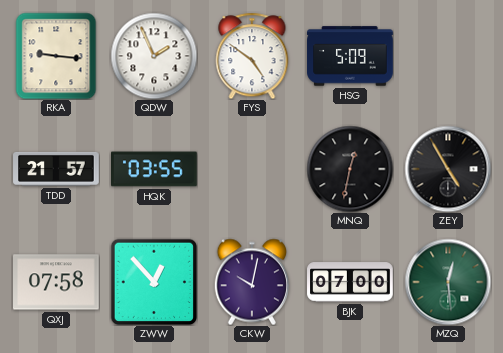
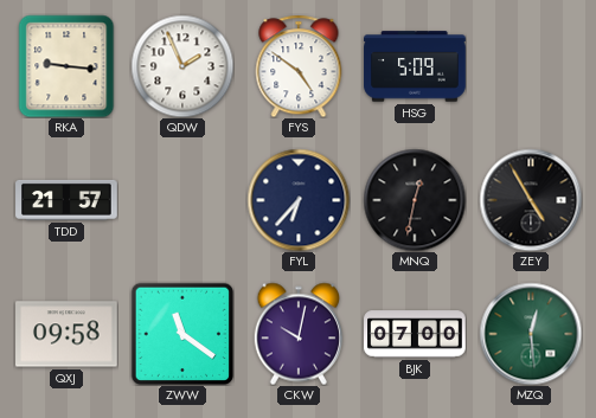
HQK: 03:55 -> none
FYL: none -> 6:37
QXJ: 07:58 -> 09:58
ZWW: 12:53 -> 11:21
